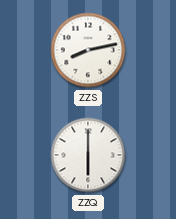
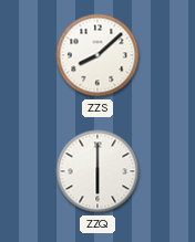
ZZS: 8:13 -> 8:08
